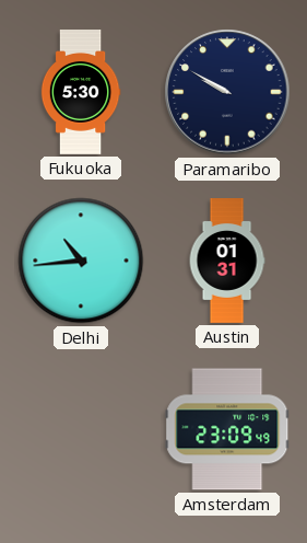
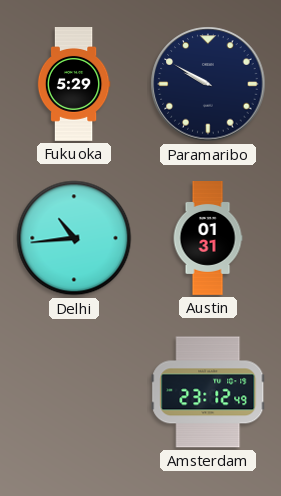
Fukuoka: 5:30 -> 5:29
Amsterdam: 23:09 -> 23:12
